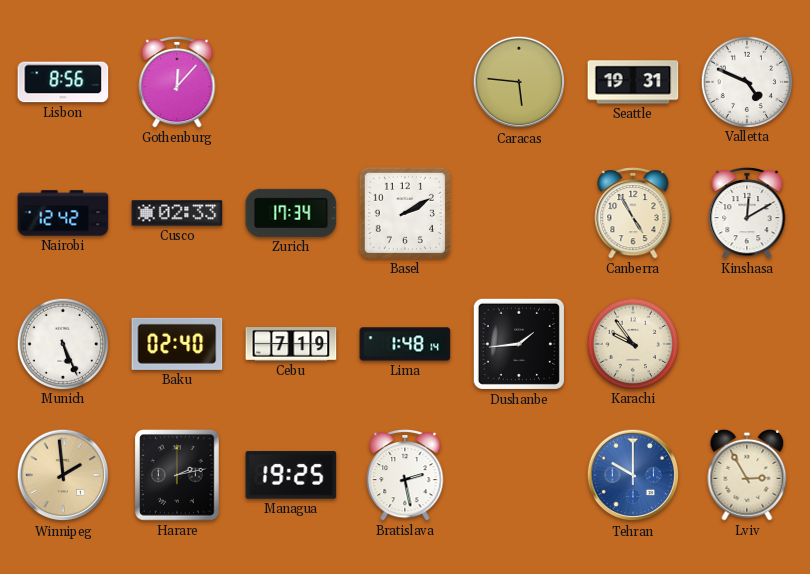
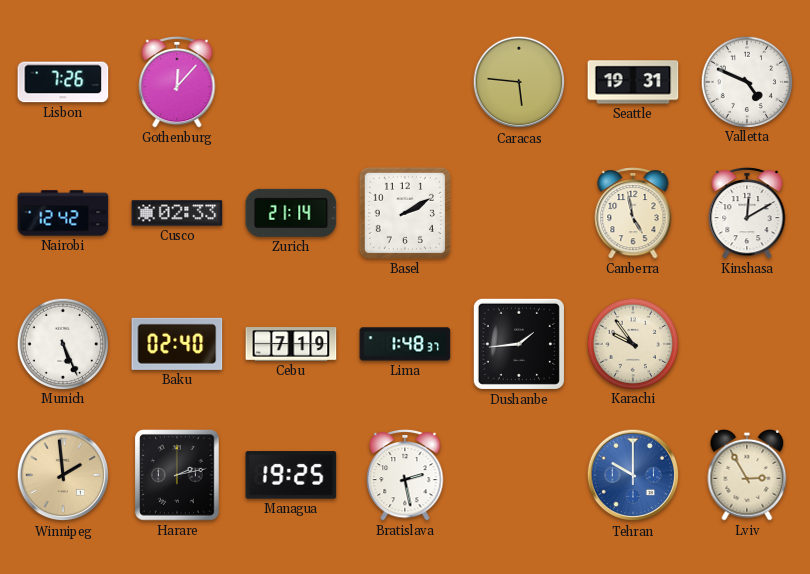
Lisbon: 8:56 -> 7:26
Zurich: 17:34 -> 21:14
Canberra: 4:55 -> 4:58
Lima: 1:48:14 -> 1:48:37
